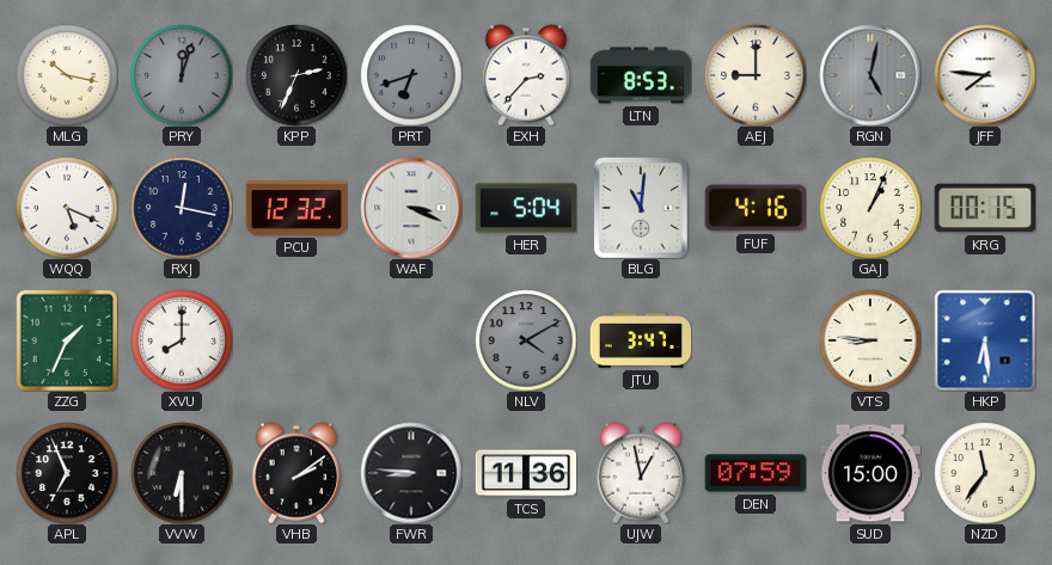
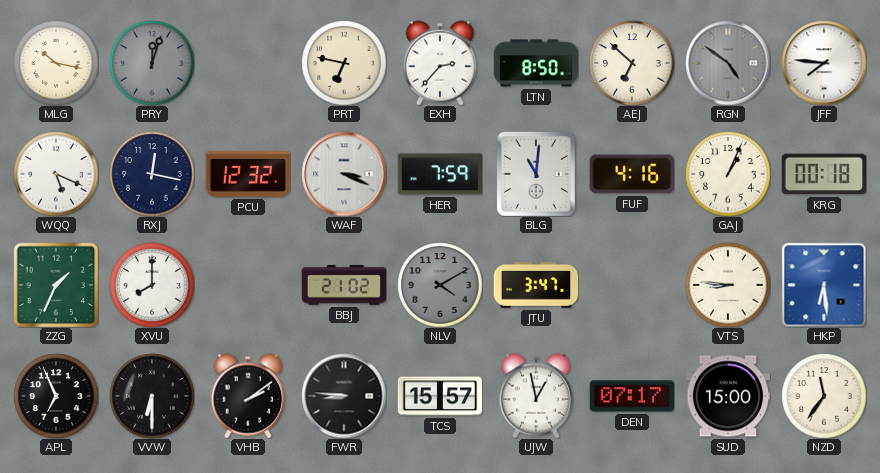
KPP: 2:34 -> none
PRT: 6:42 -> 6:47
PRT dial: grey -> cream
LTN: 8:53 -> 8:50
AEJ: 9:00 -> 6:52
RGN: 5:02 -> 4:51
HER: 5:04 -> 7:59
KRG: 00:15 -> 00:18
BBJ: none -> 21:02
TCS: 11:36 -> 15:57
DEN: 07:59 -> 07:17
